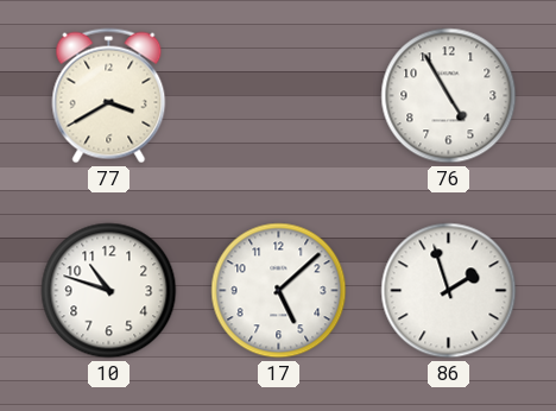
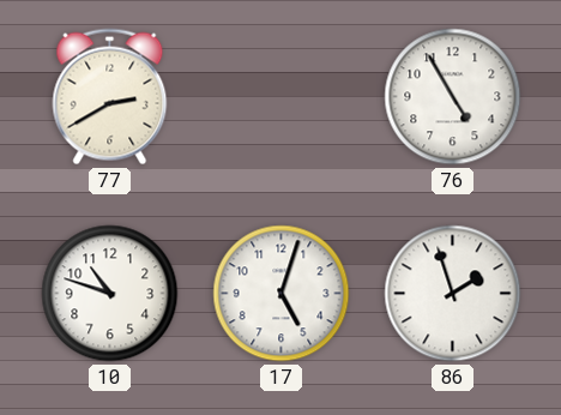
77: 3:40 -> 2:40
17: 5:08 -> 5:03
